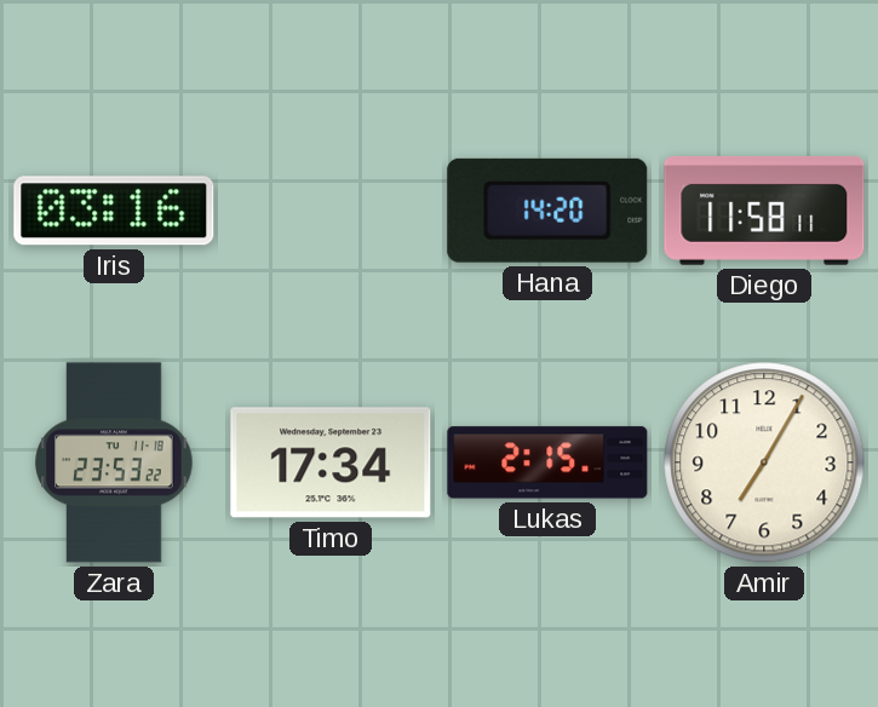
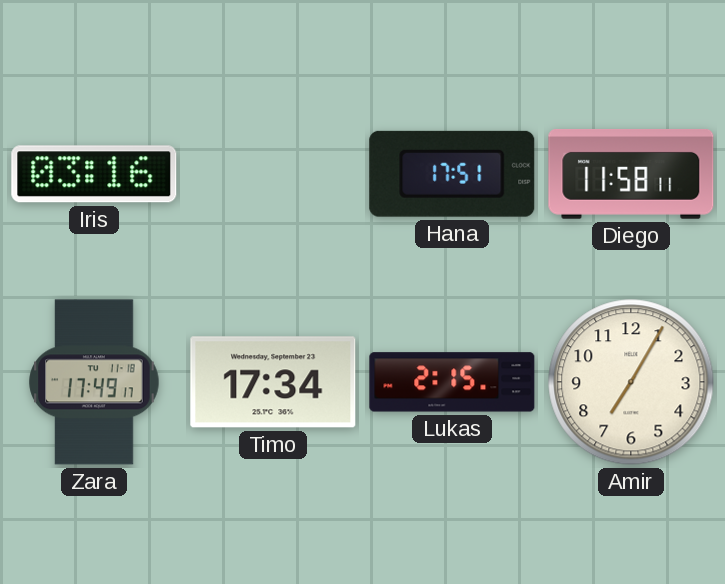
Hana: 14:20 -> 17:51
Zara: 23:53 -> 17:49
